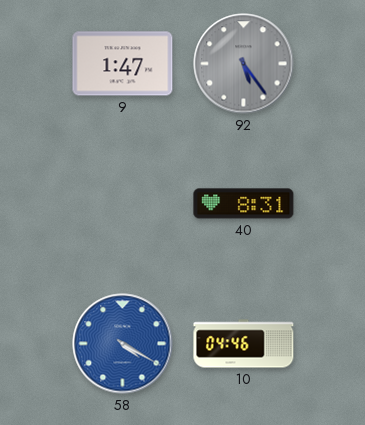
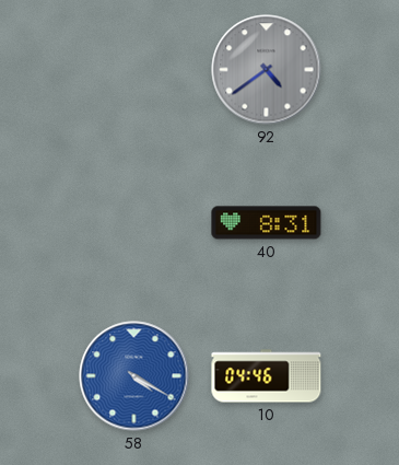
9: 1:47 -> none
92: 5:24 -> 4:39
